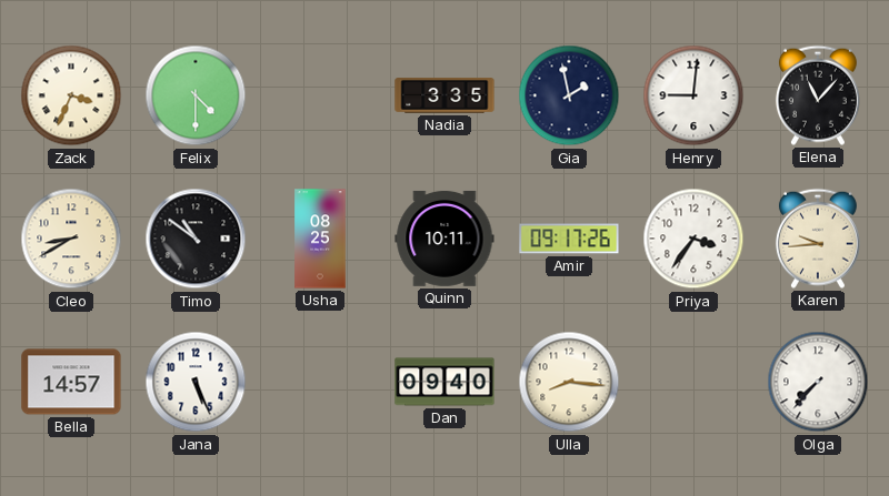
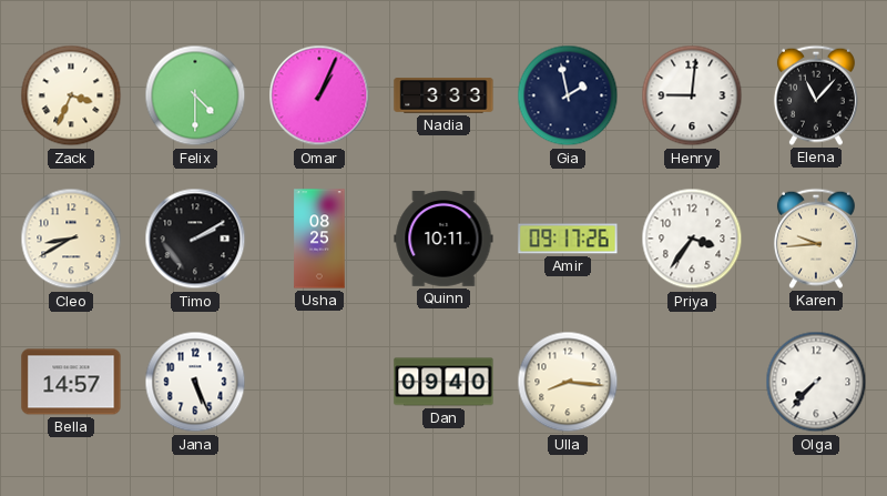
Omar: none -> 1:04
Nadia: 3:35 -> 3:33
Timo: 10:51 -> 2:10
